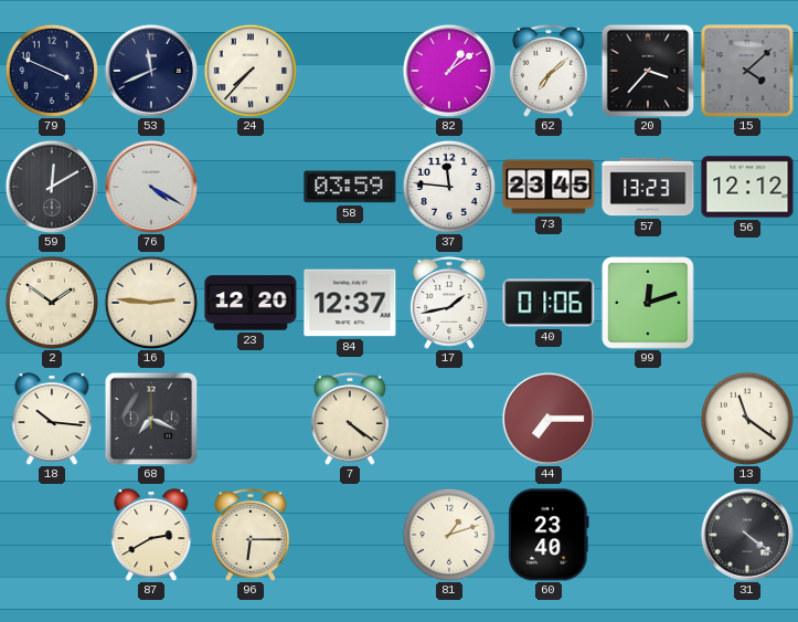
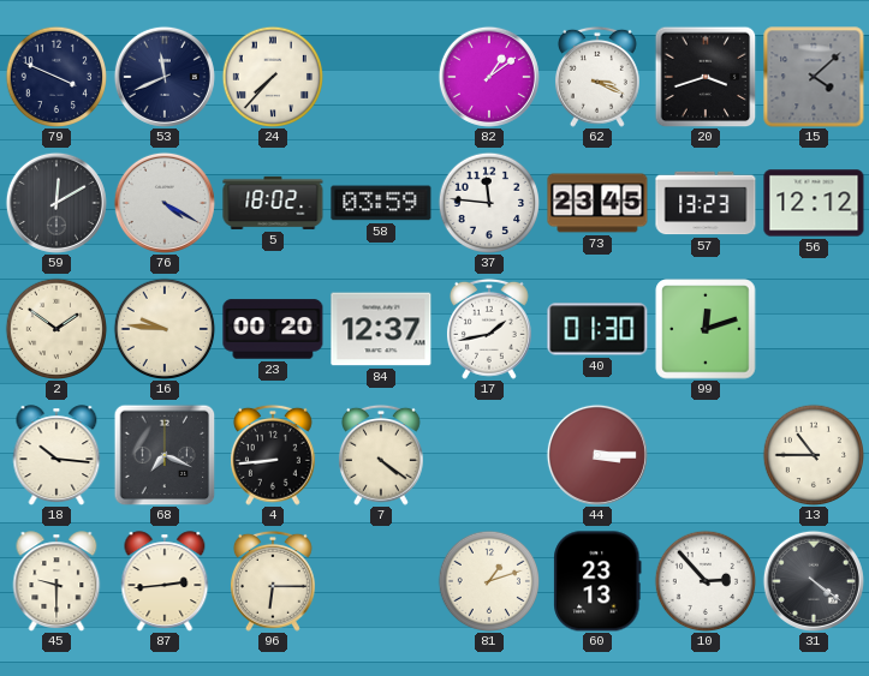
62: 7:08 -> 3:19
20: 3:37 -> 3:42
5: none -> 18:02
16: 2:46 -> 9:46
23: 12:20 -> 00:20
40: 01:06 -> 01:30
4: none -> 8:44
44: 7:15 -> 3:15
13: 11:21 -> 10:45
45: none -> 9:30
87: 2:40 -> 2:44
60: 23:40 -> 23:13
10: none -> 2:53
